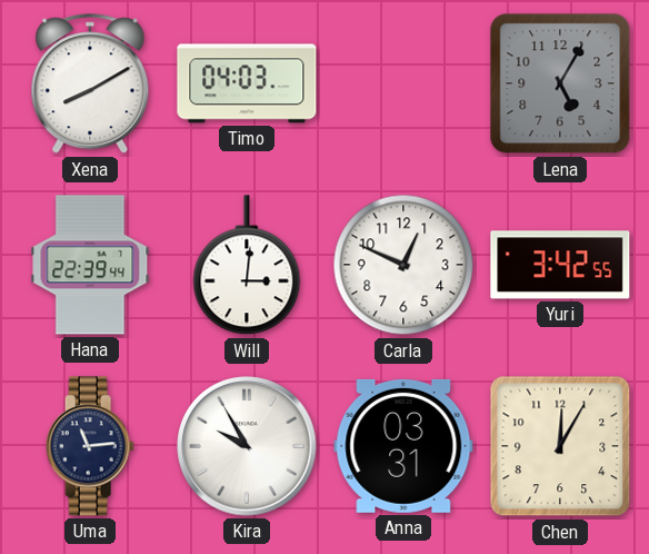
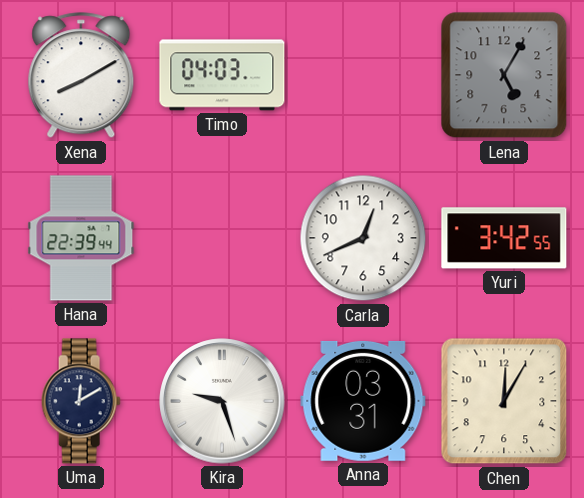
Will: 3:01 -> none
Carla: 12:49 -> 12:41
Uma: 11:14 -> 12:10
Kira: 9:55 -> 9:27
